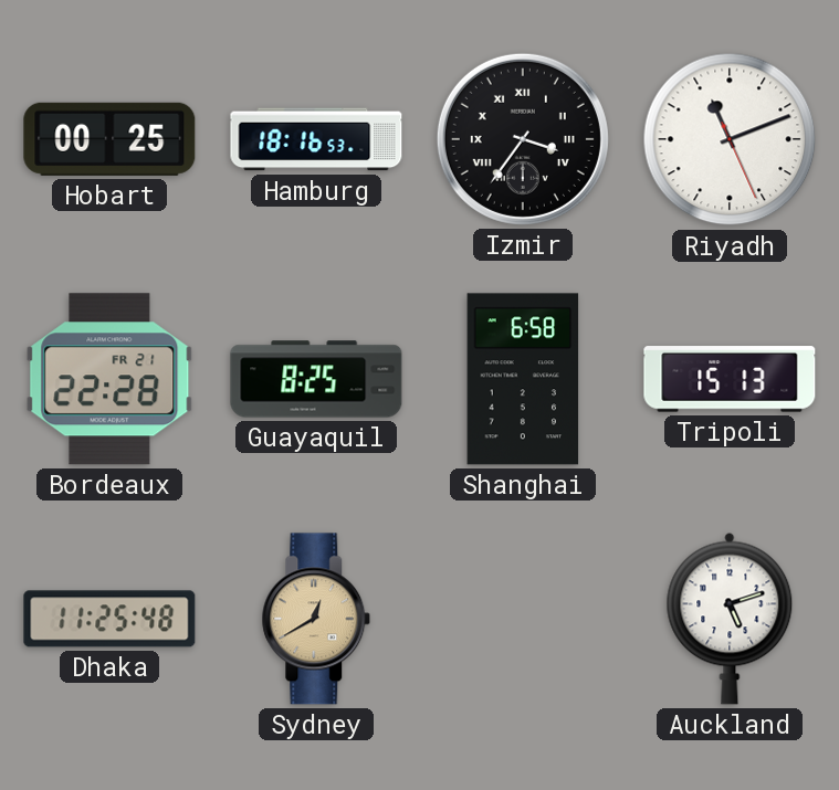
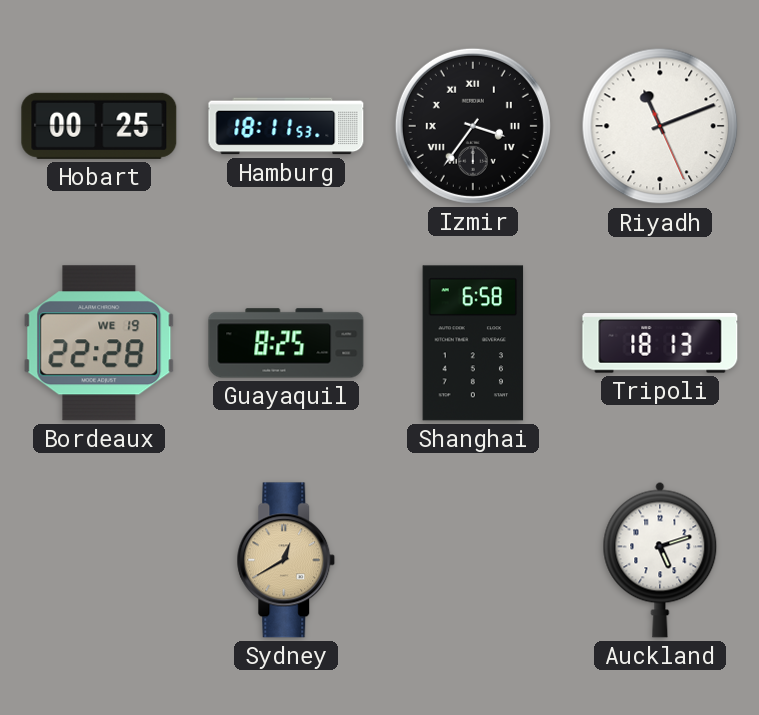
Hamburg: 18:16 -> 18:11
Bordeaux date: FR 21 -> WE 19
Tripoli: 15:13 -> 18:13
Dhaka: 11:25 -> none
